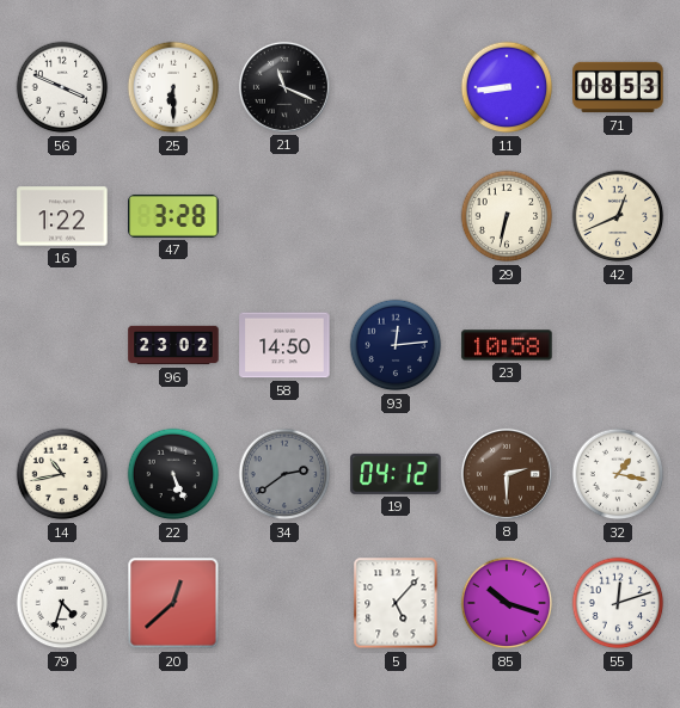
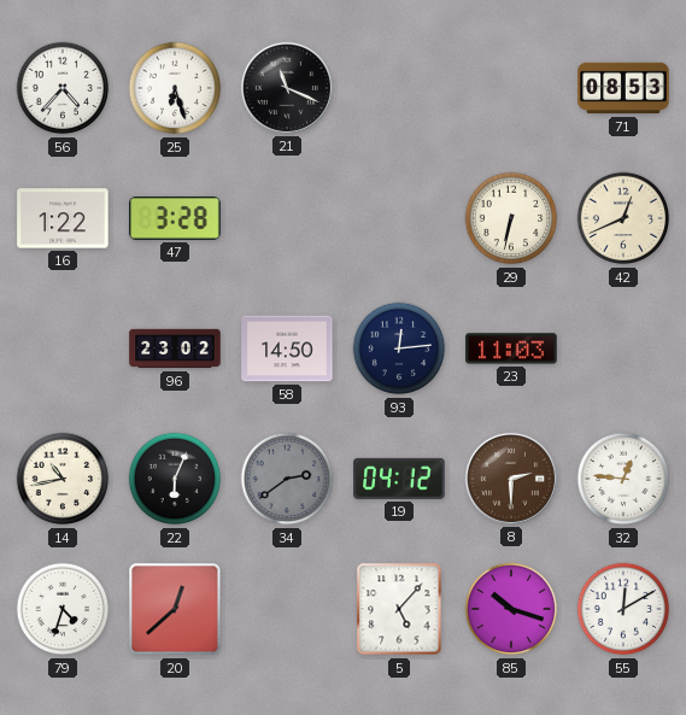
56: 3:49 -> 4:37
25: 6:30 -> 6:27
11: 8:44 -> none
23: 10:58 -> 11:03
22: 5:26 -> 6:04
32: 1:17 -> 12:46
55: 12:12 -> 12:10
